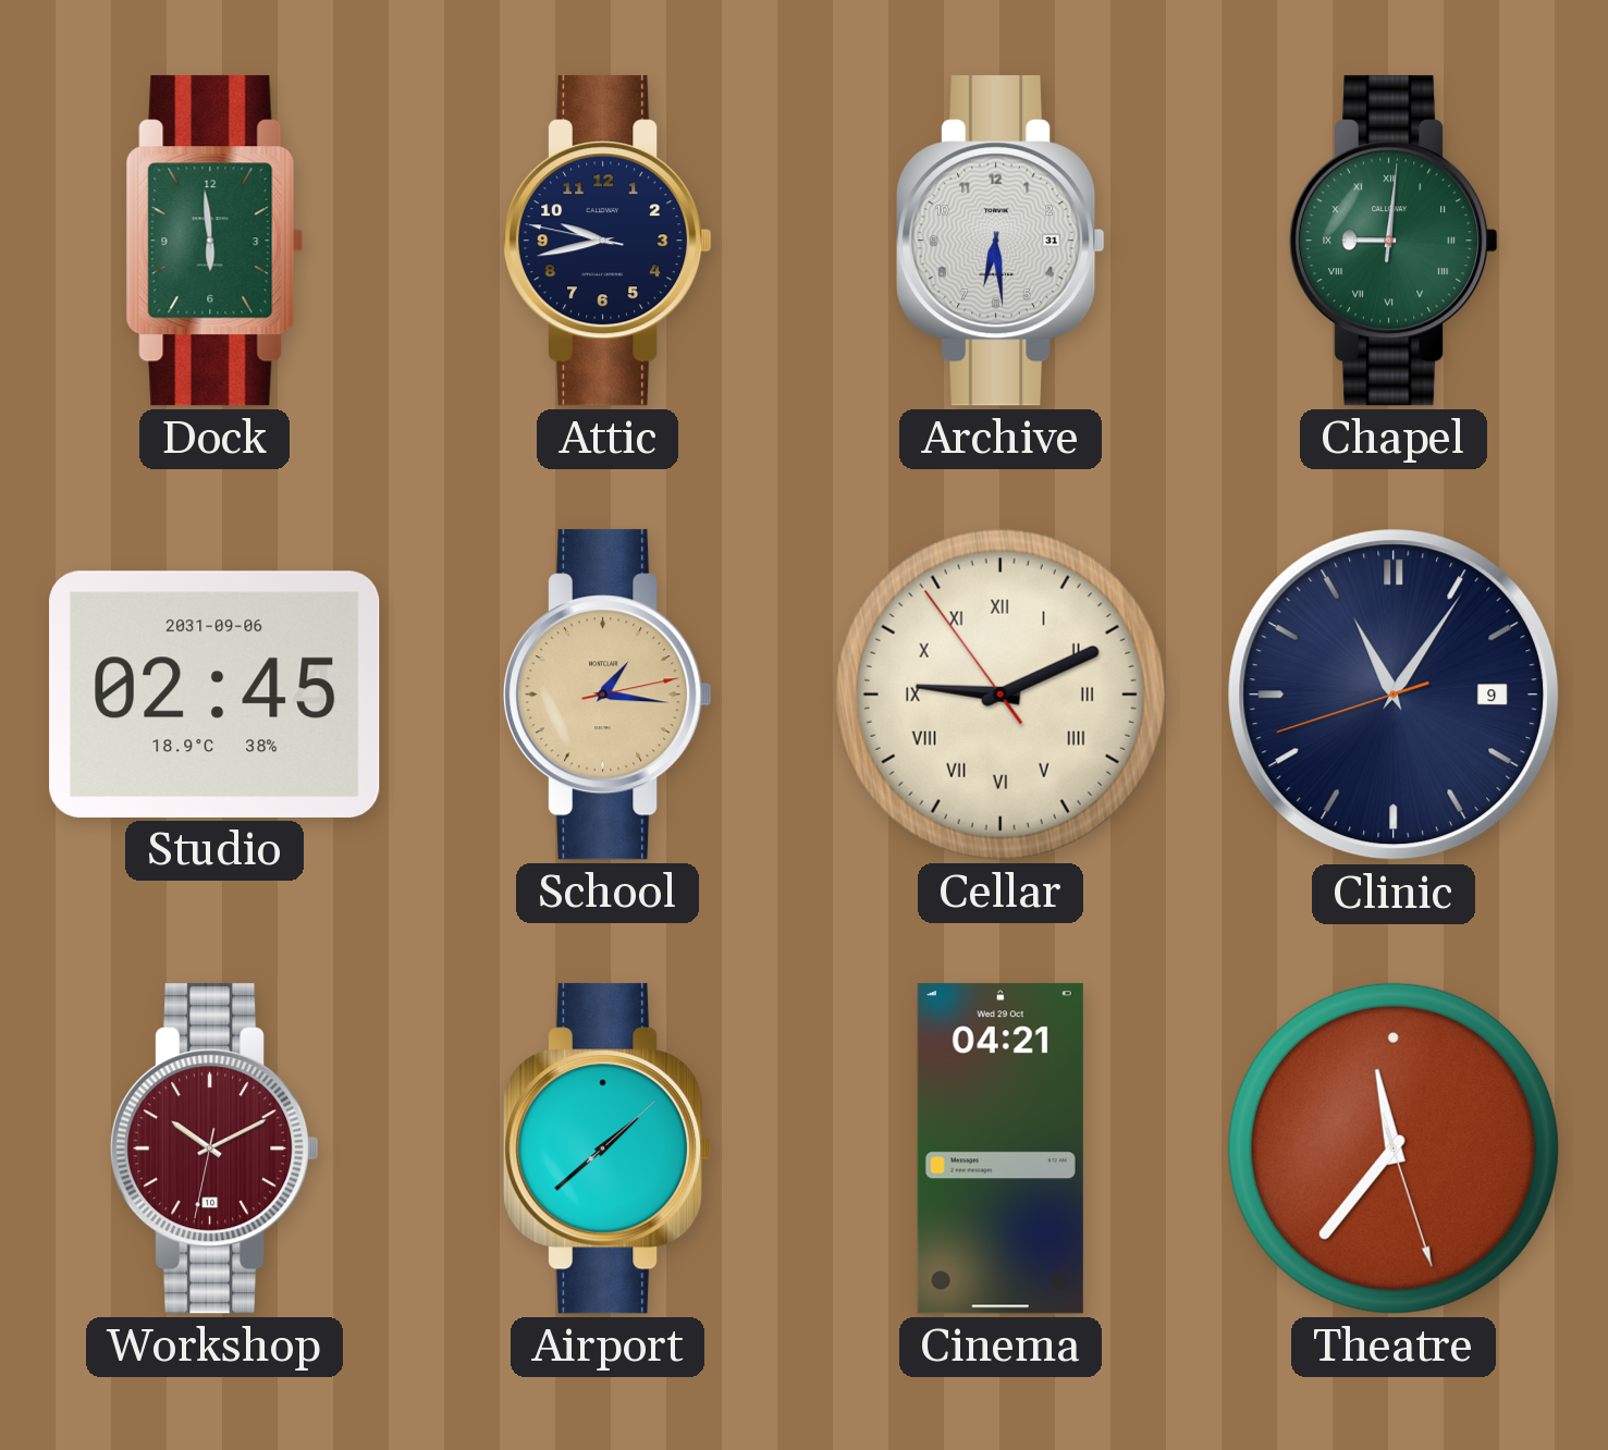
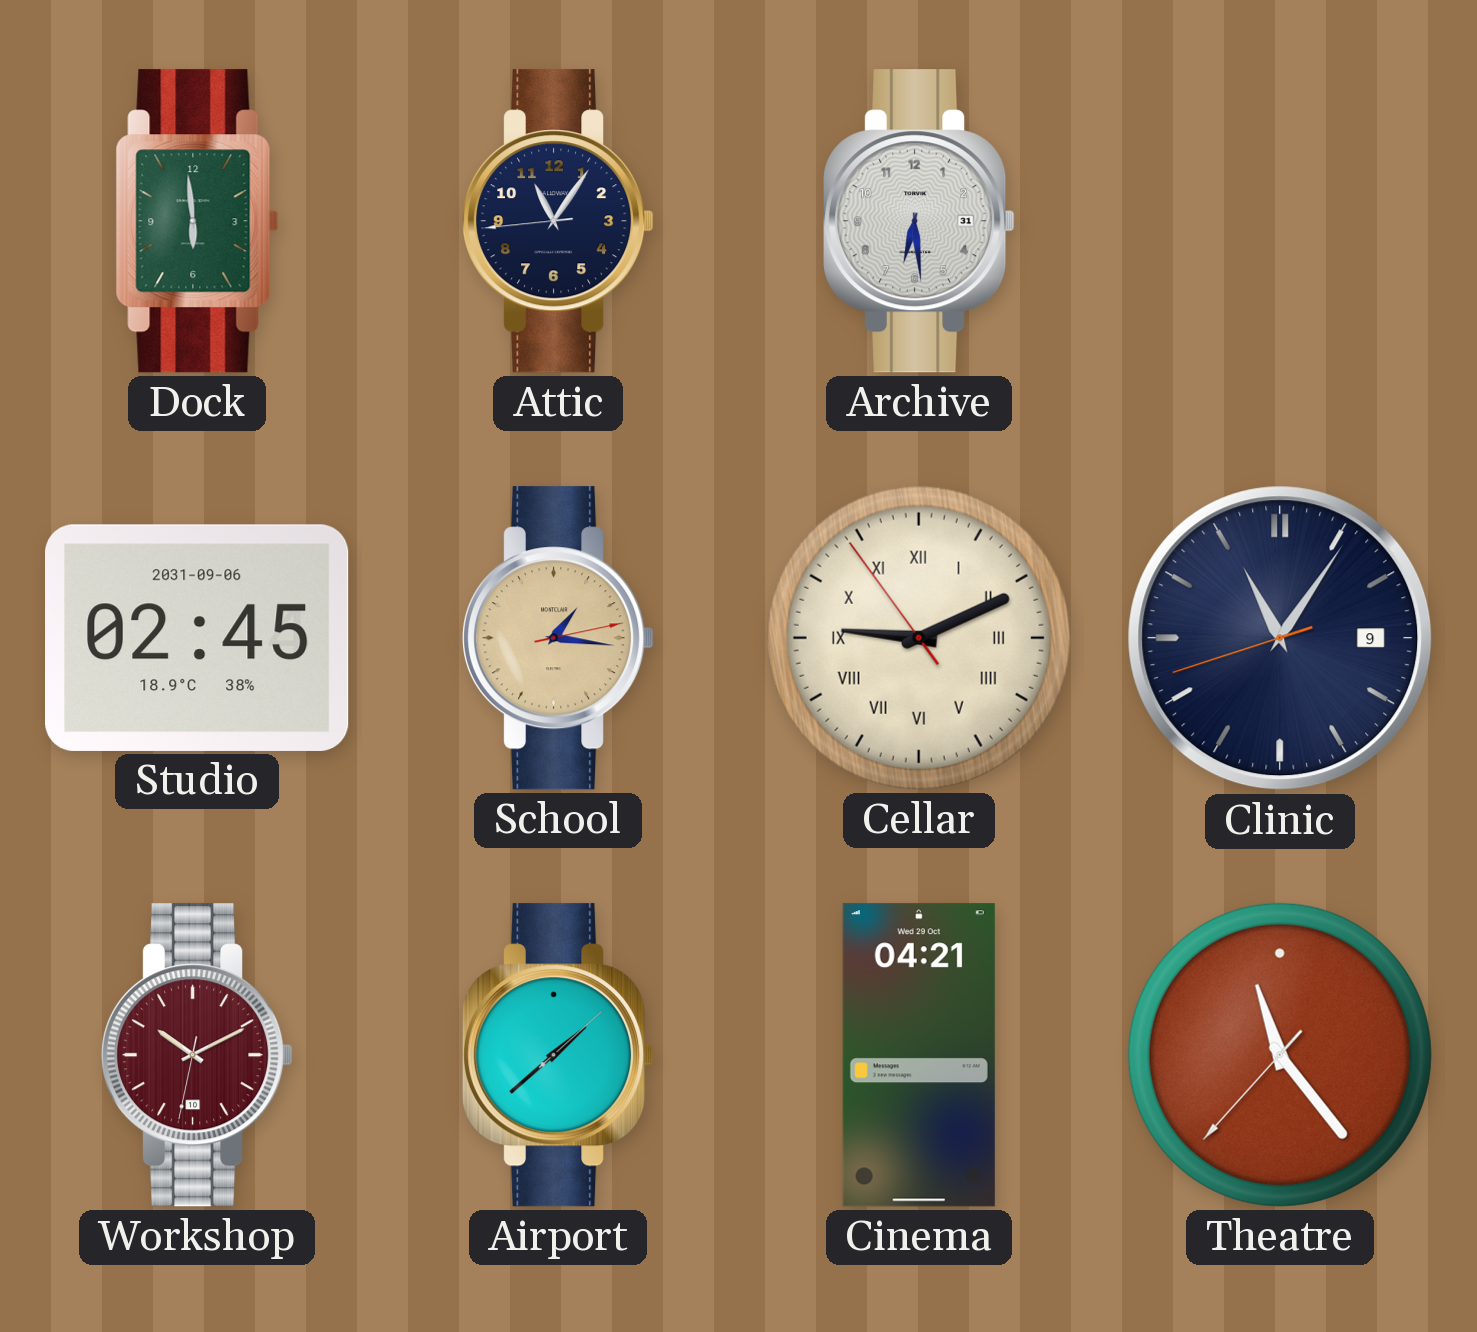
Attic: 9:42 -> 11:05
Chapel: 9:01 -> none
Theatre: 11:36 -> 11:23
